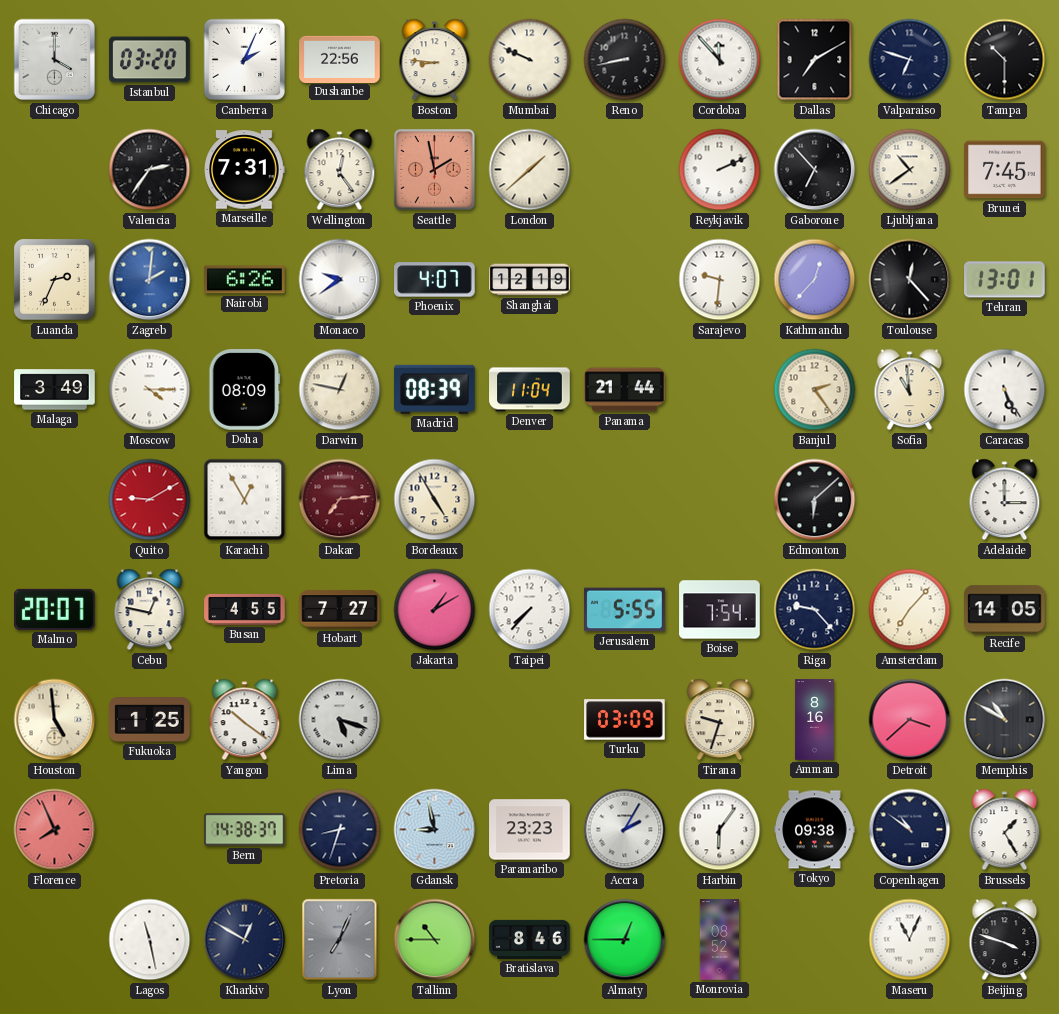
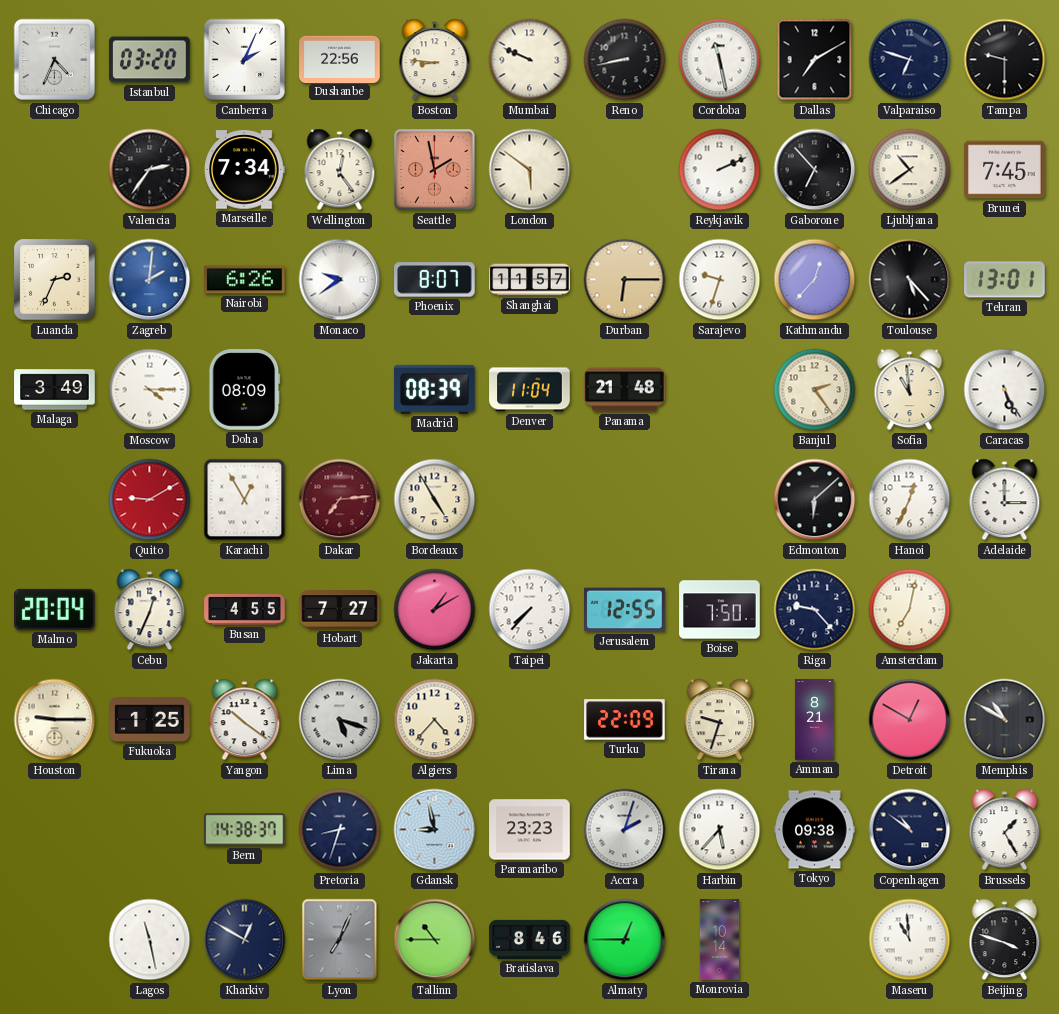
Chicago: 4:00 -> 4:34
Cordoba: 11:53 -> 11:28
Tampa: 10:30 -> 9:30
Marseille: 7:31 -> 7:34
London: 1:38 -> 5:51
Phoenix: 4:07 -> 8:07
Shanghai: 12:19 -> 11:57
Durban: none -> 6:15
Sarajevo: 9:31 -> 9:33
Toulouse: 12:23 -> 5:23
Darwin: 12:47 -> none
Panama: 21:44 -> 21:48
Hanoi: none -> 12:34
Malmo: 20:07 -> 20:04
Cebu: 12:47 -> 12:34
Jerusalem: 5:55 -> 12:55
Boise: 7:54 -> 7:50
Amsterdam: 7:07 -> 7:02
Recife: 14:05 -> none
Houston: 4:59 -> 9:15
Algiers: none -> 4:37
Turku: 03:09 -> 22:09
Amman: 8:16 -> 8:21
Detroit: 3:38 -> 12:50
Florence: 7:56 -> none
Accra: 2:05 -> 2:03
Harbin: 6:06 -> 5:37
Monrovia: 08:52 -> 10:14
Maseru: 11:04 -> 10:59
